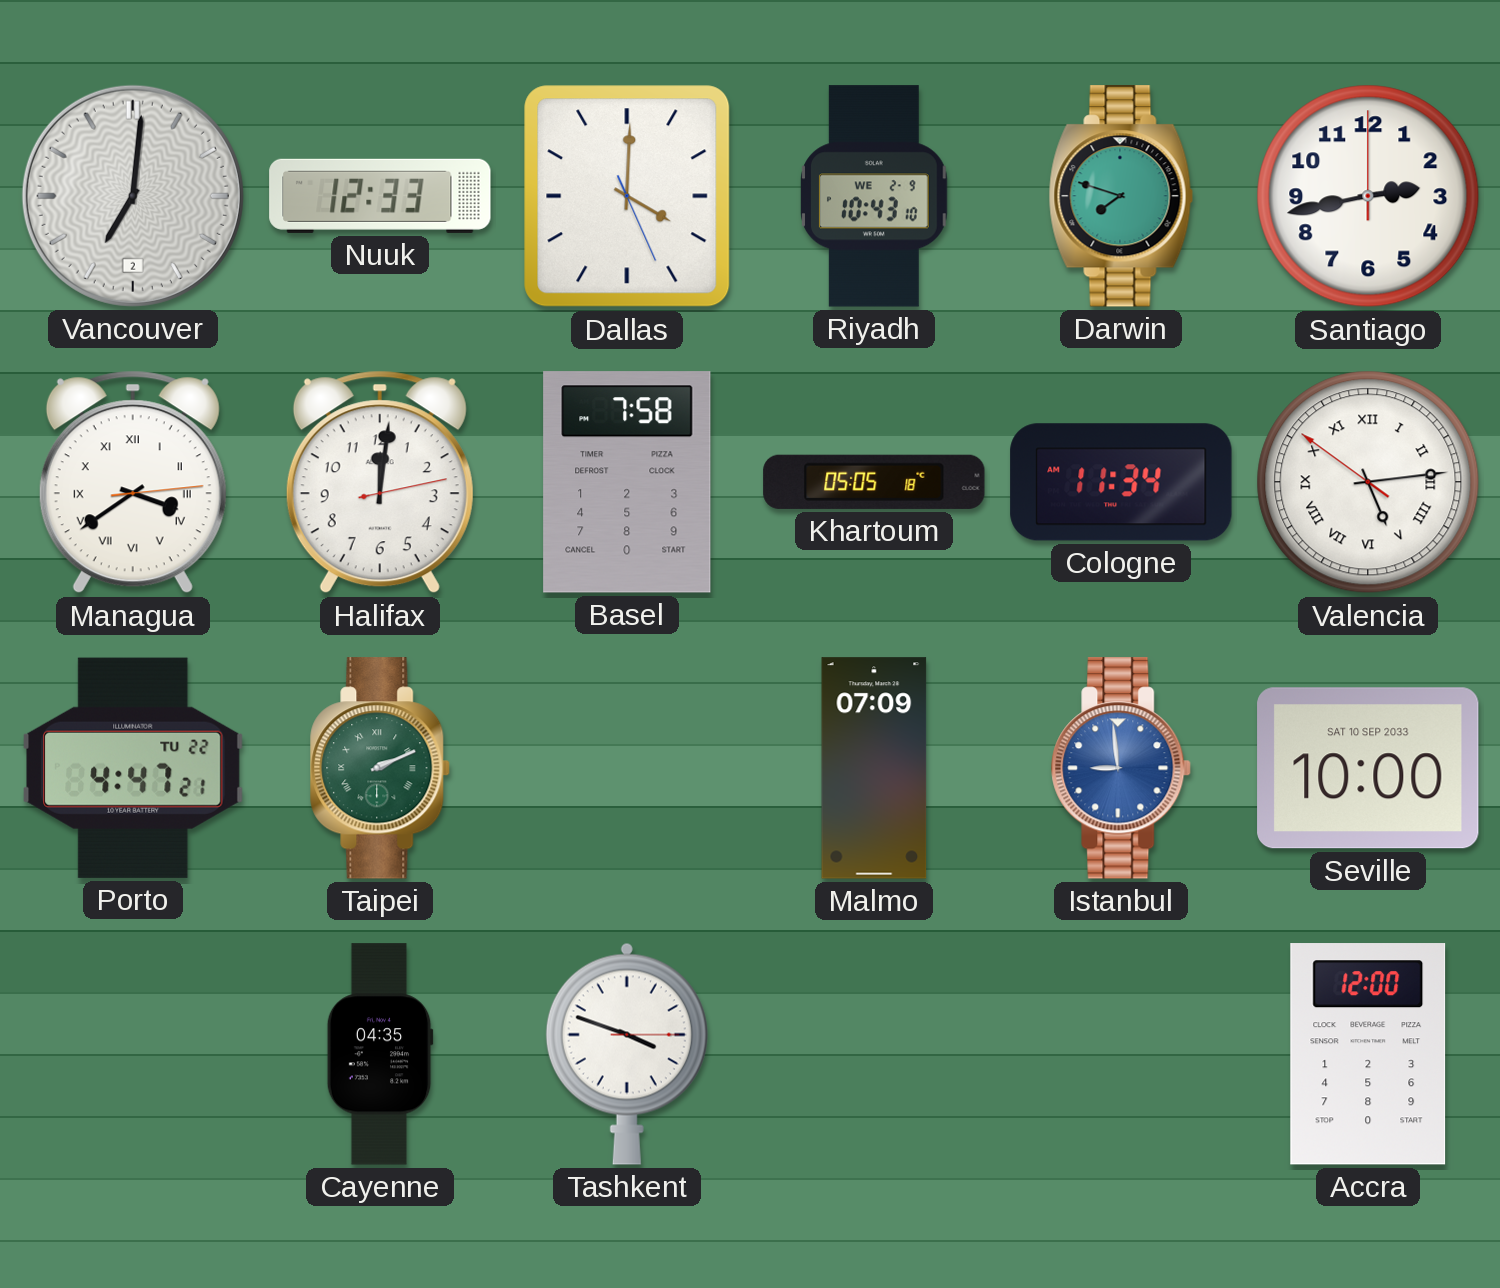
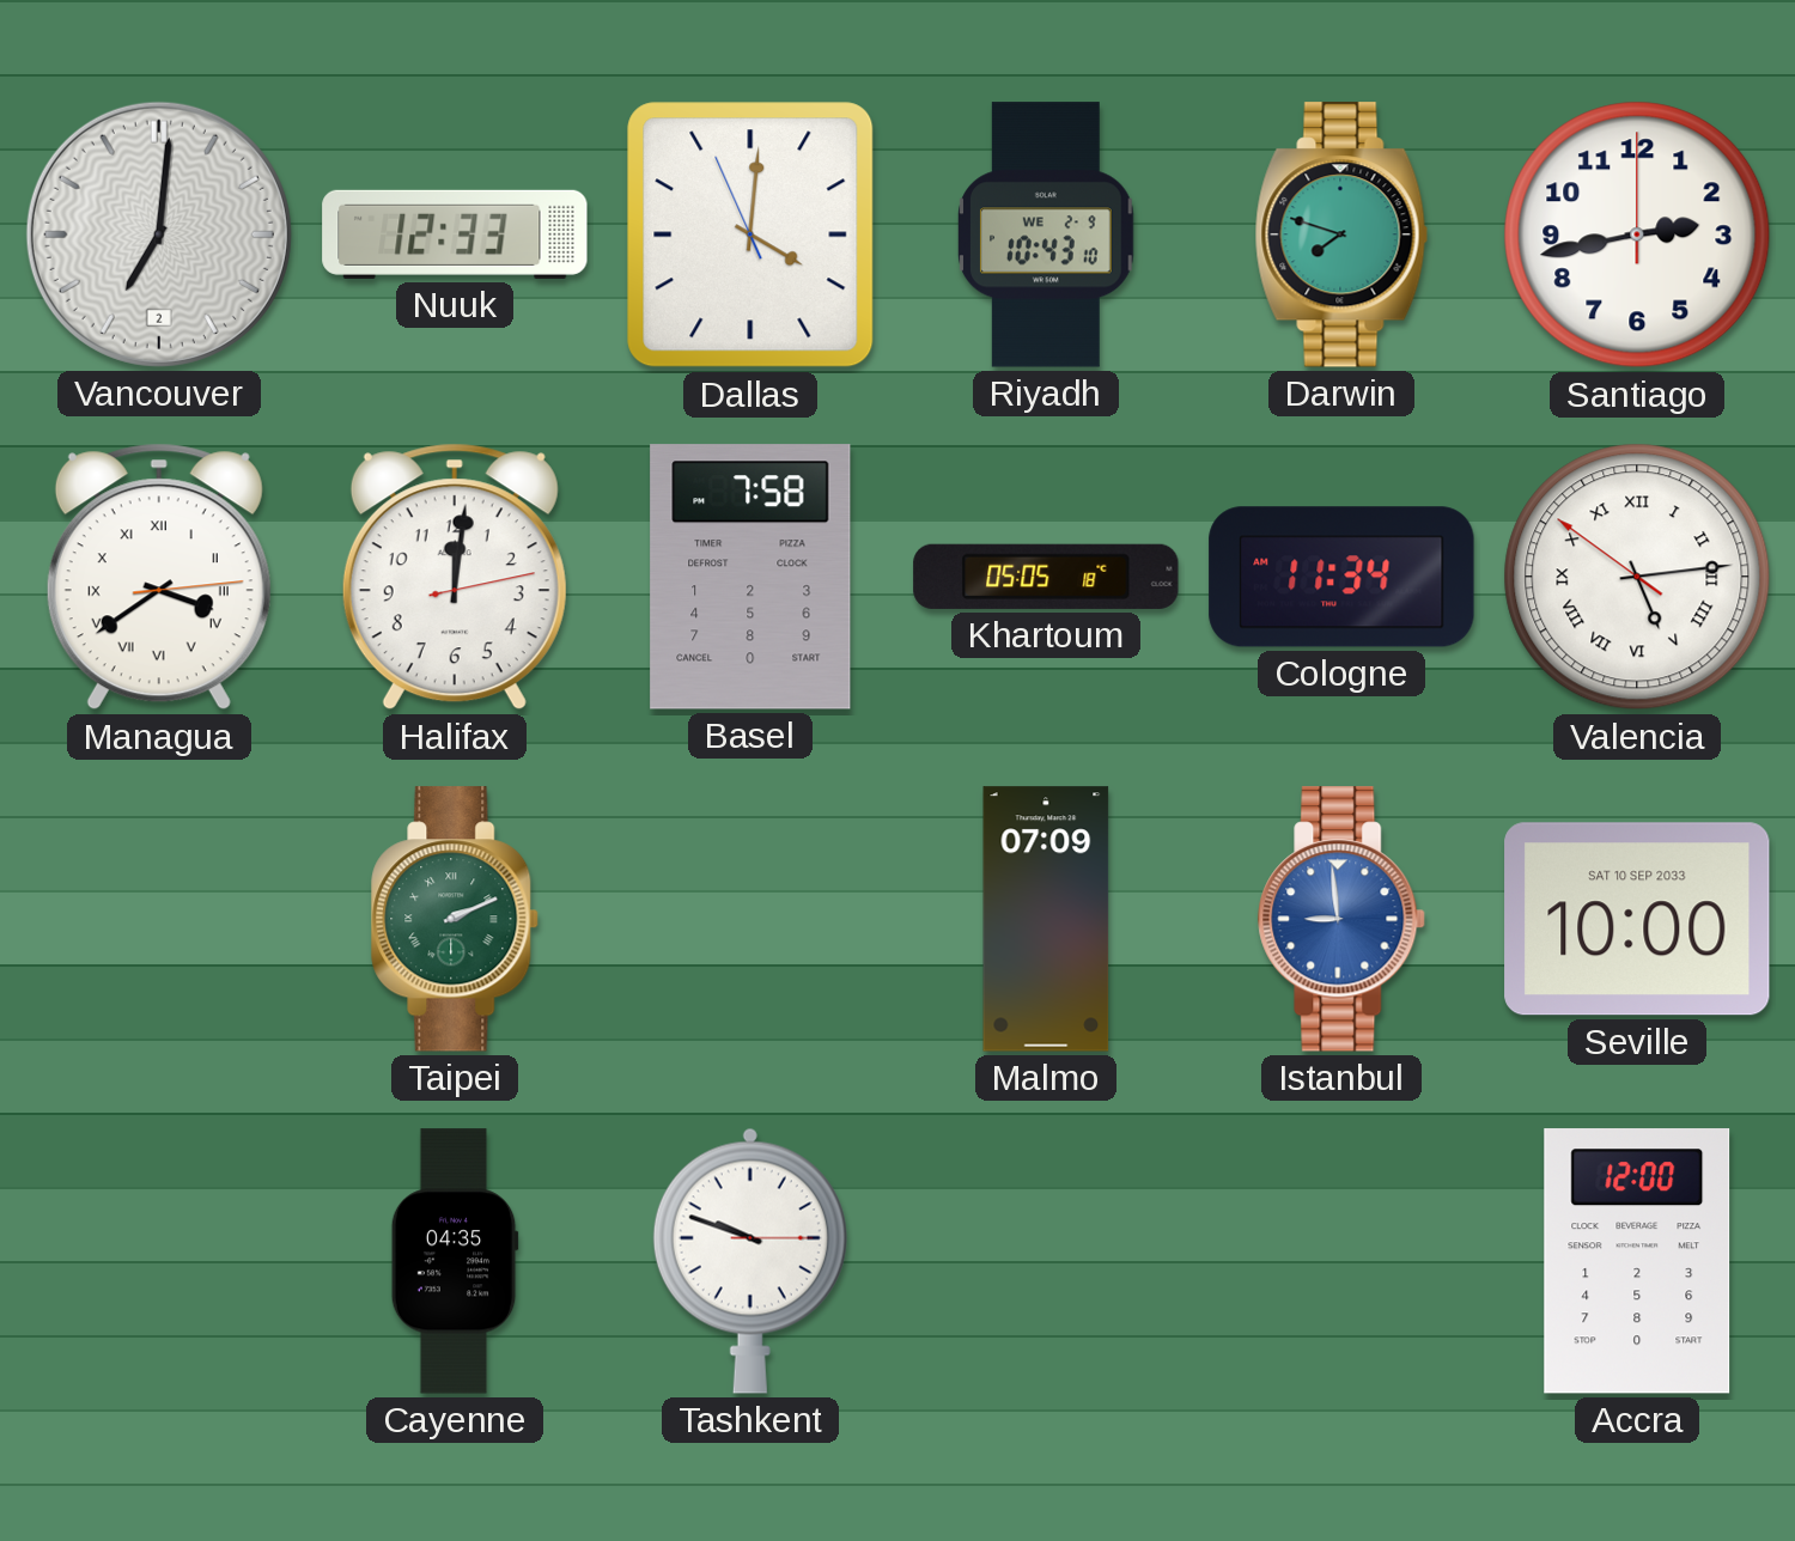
Dallas: 4:00:26 -> 4:00:56
Porto: 4:47 -> none
Tashkent: 3:48 -> 9:48
